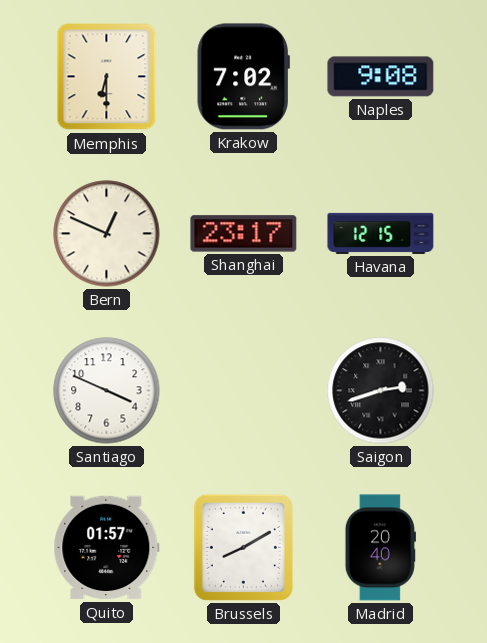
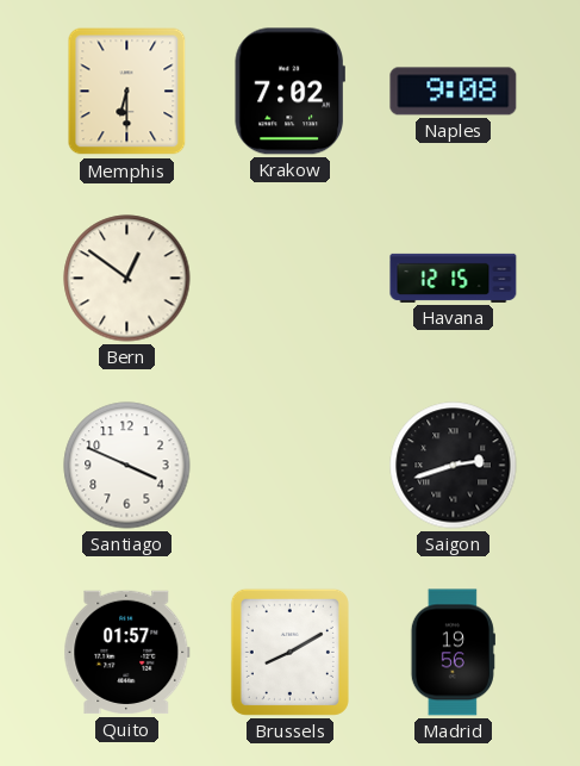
Bern: 12:49 -> 12:51
Shanghai: 23:17 -> none
Madrid: 20:40 -> 19:56
